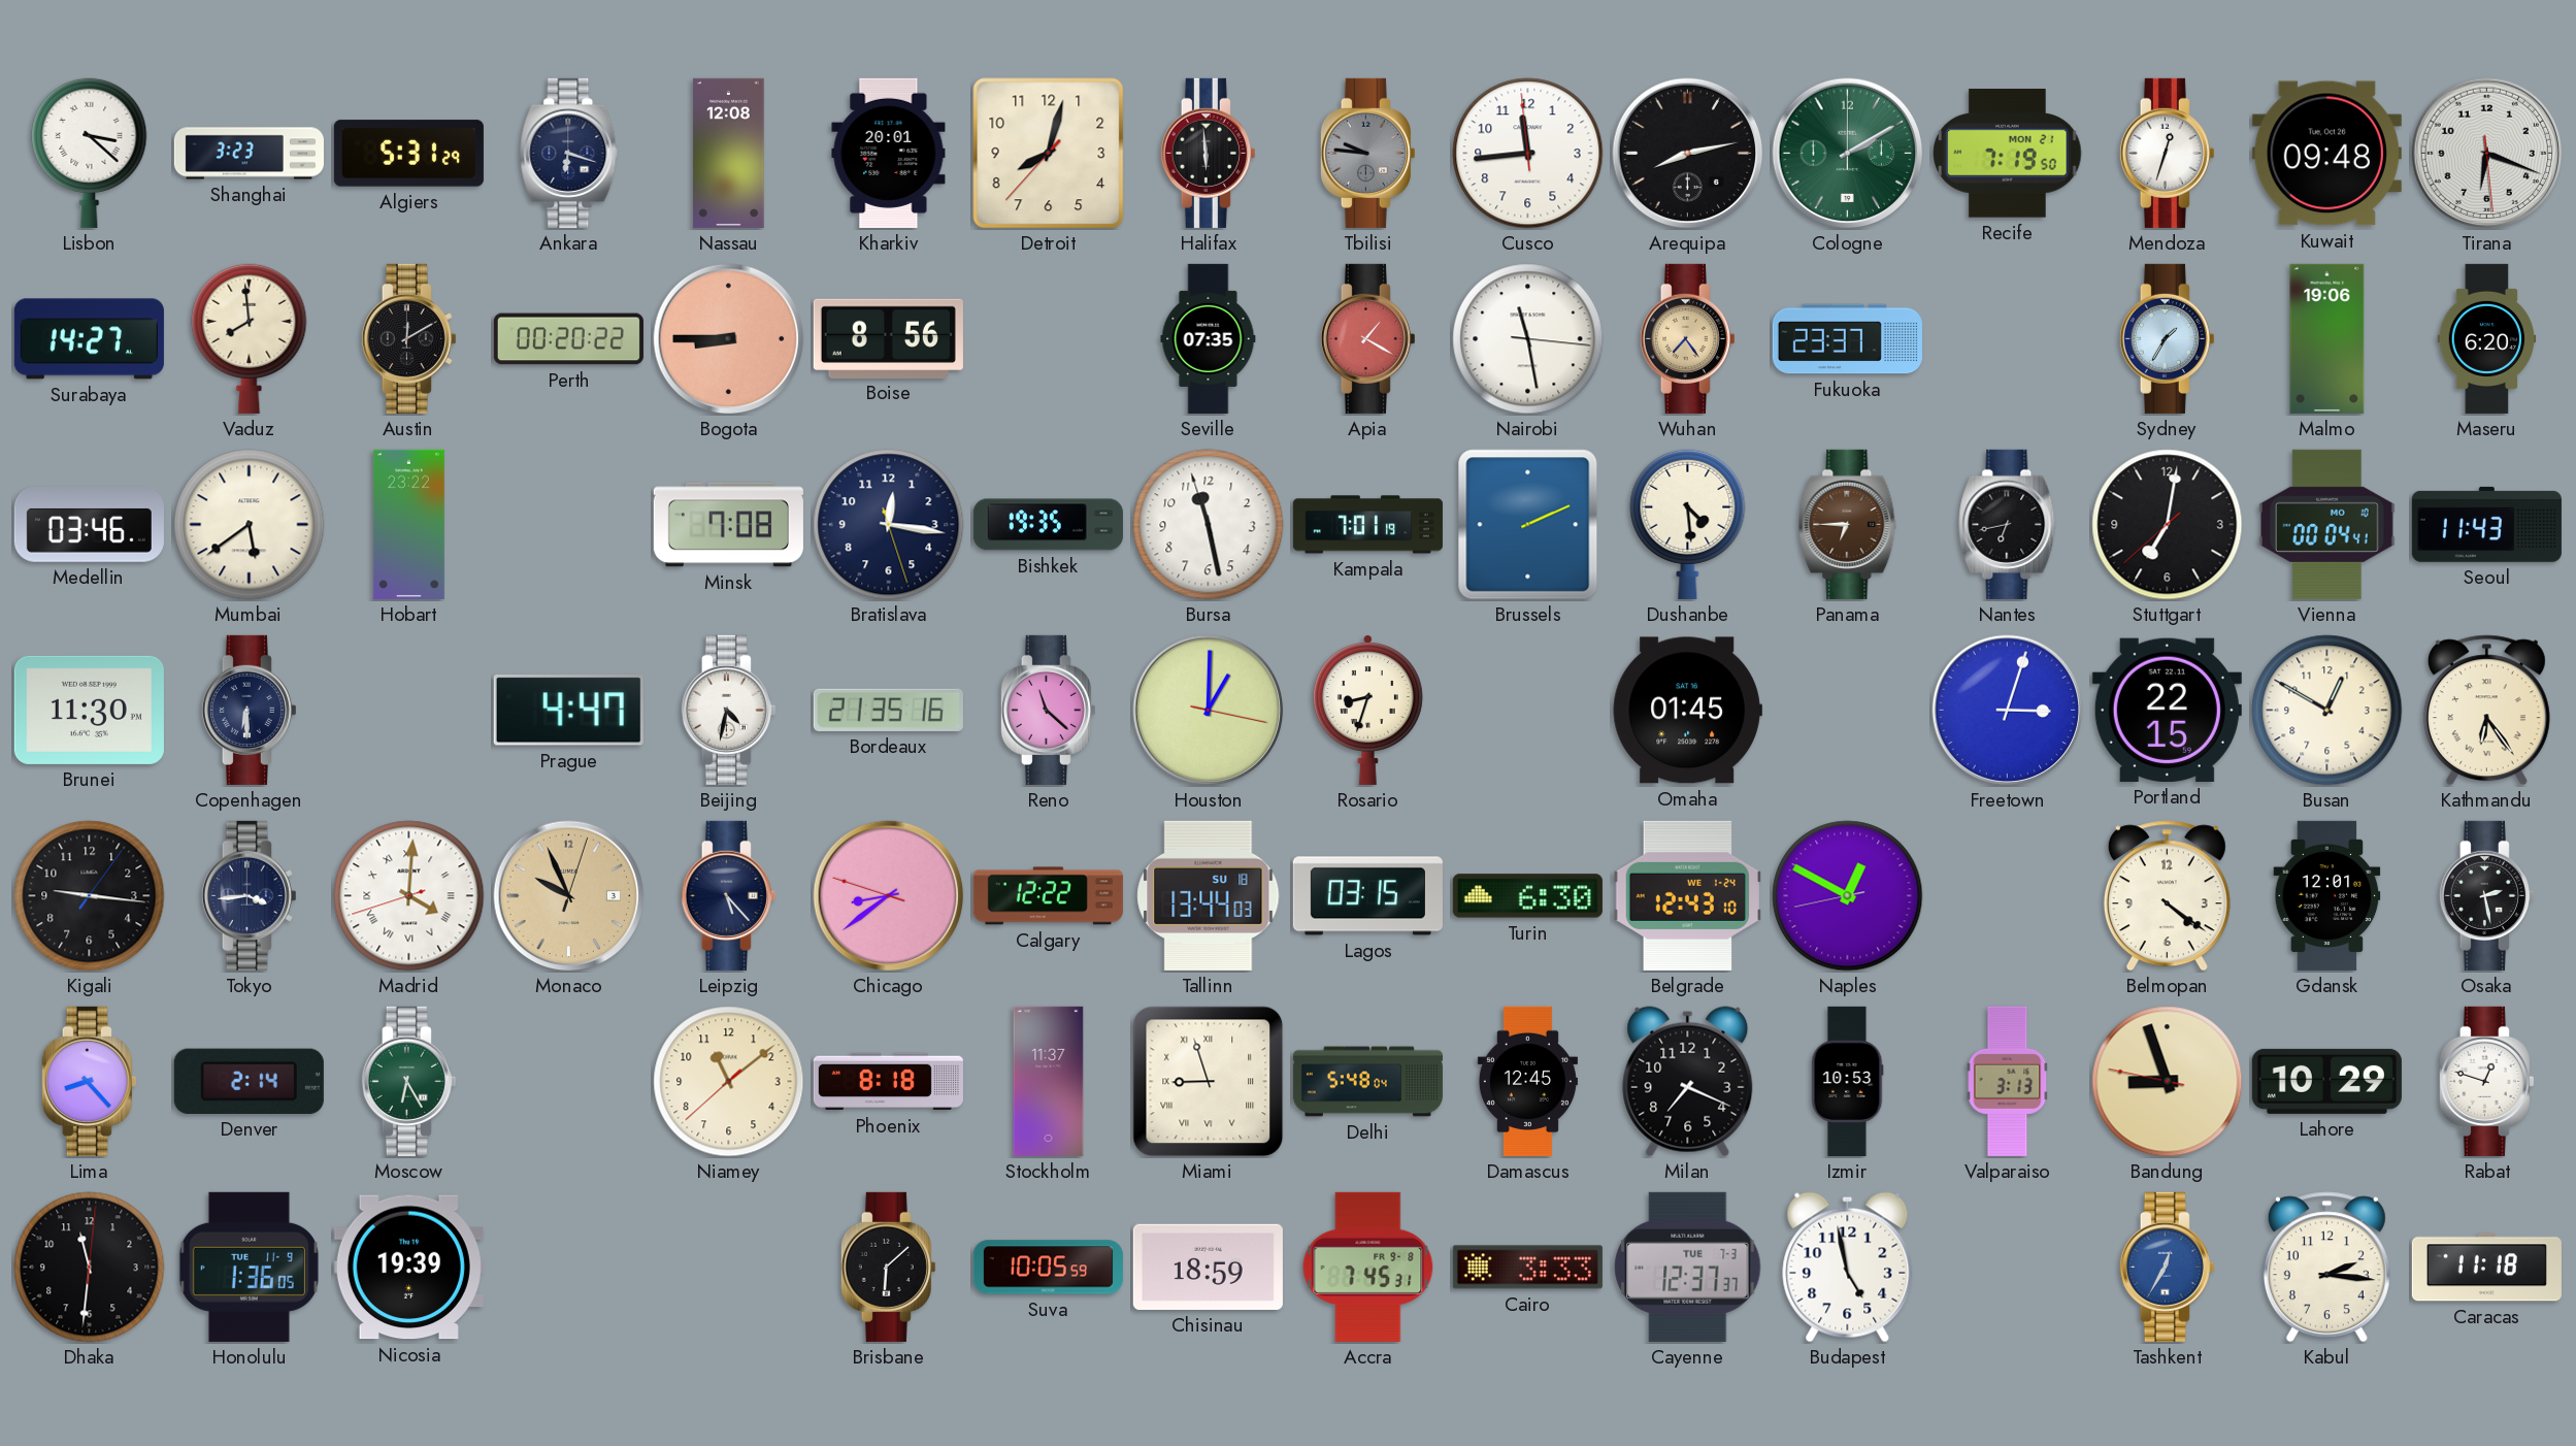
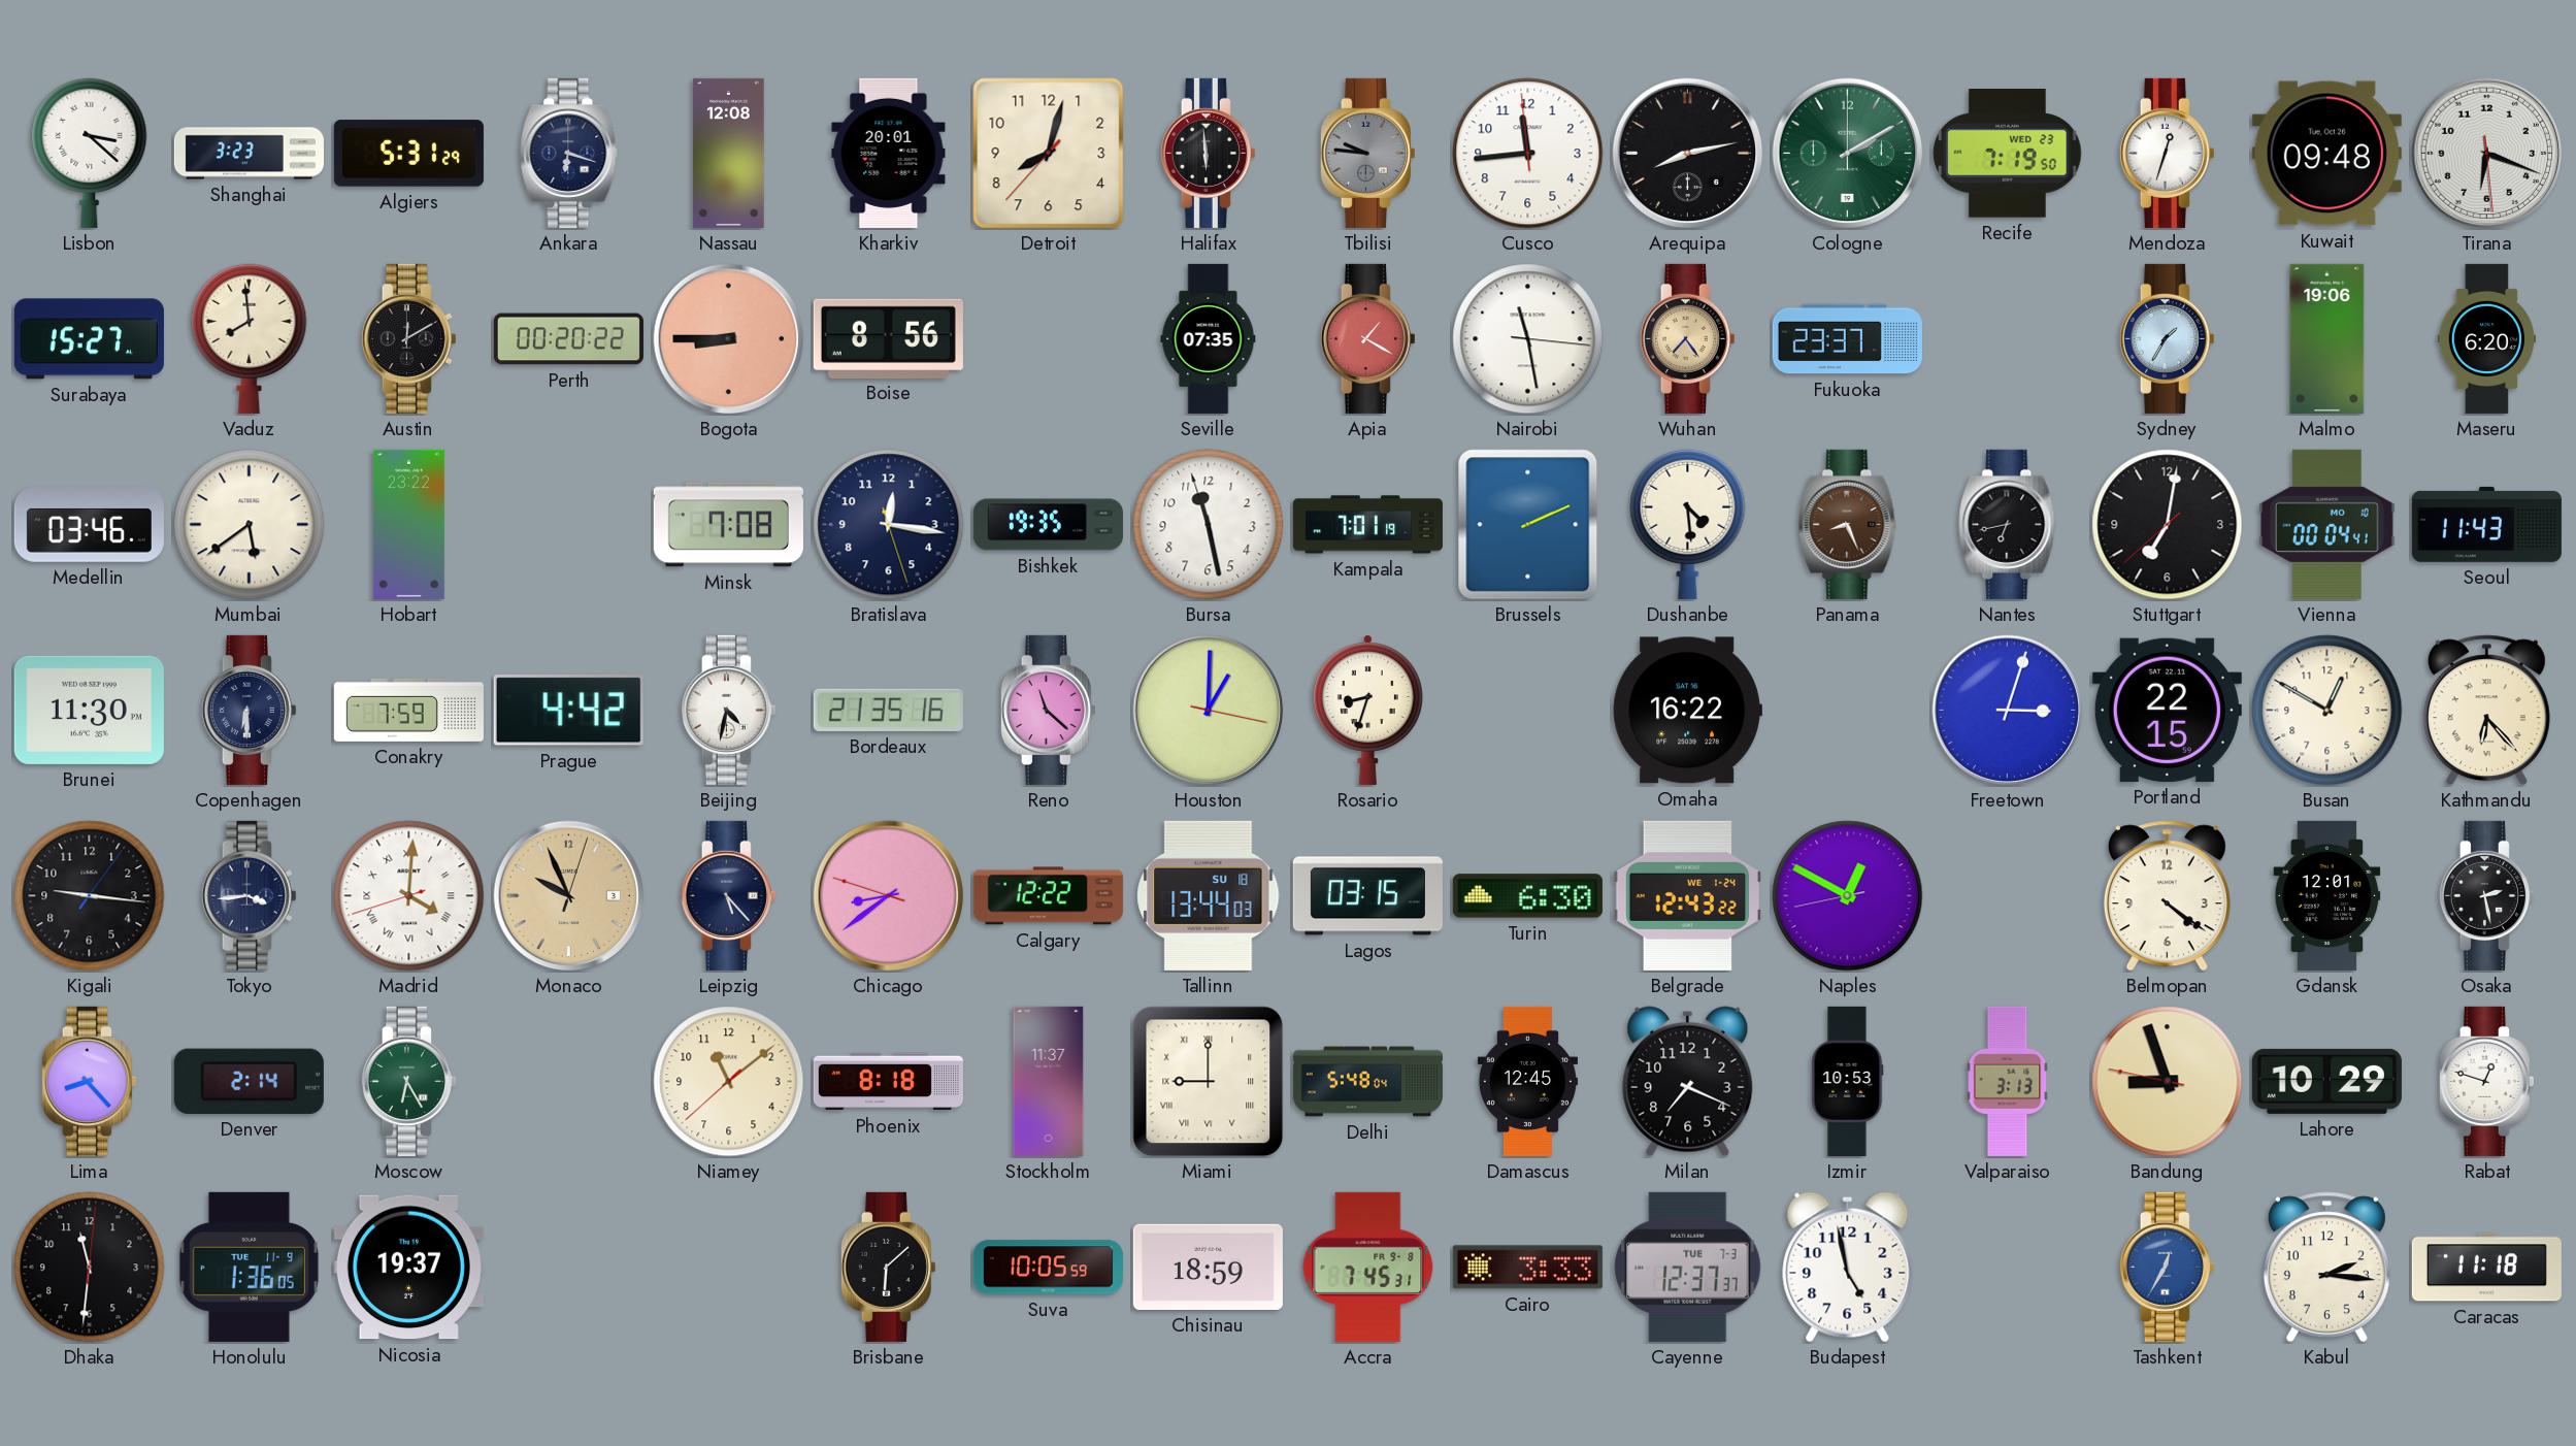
Recife date: MON 21 -> WED 23
Surabaya: 14:27 -> 15:27
Panama: 6:45 -> 8:26
Conakry: none -> 7:59
Prague: 4:47 -> 4:42
Omaha: 01:45 -> 16:22
Kathmandu: 6:24 -> 6:23
Belgrade: 12:43:10 -> 12:43:22
Miami: 8:57 -> 9:00
Nicosia: 19:39 -> 19:37
